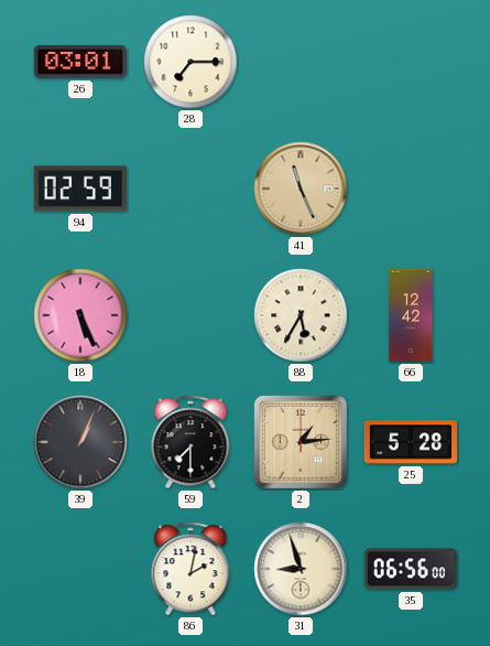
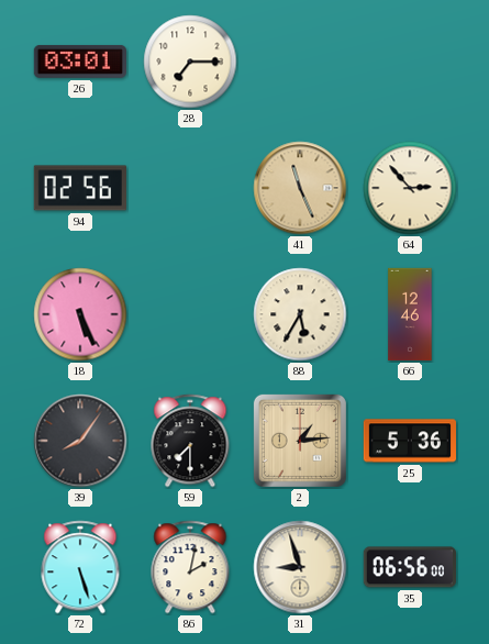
94: 02:59 -> 02:56
64: none -> 2:53
66: 12:42 -> 12:46
39: 1:04 -> 8:06
25: 5:28 -> 5:36
72: none -> 5:27
